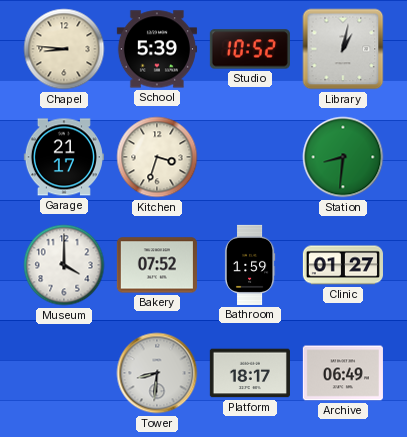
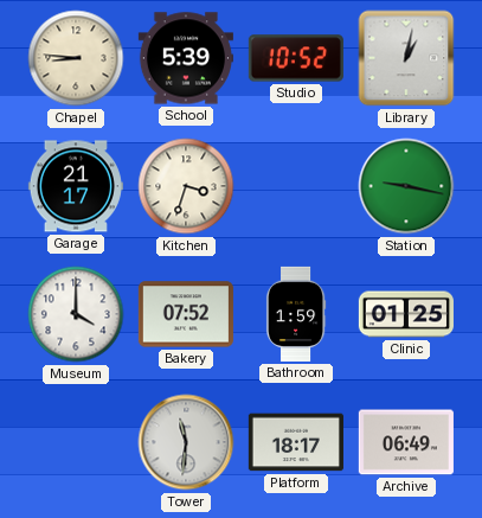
Station: 8:31 -> 9:17
Clinic: 01:27 -> 01:25
Tower: 8:31 -> 11:31
